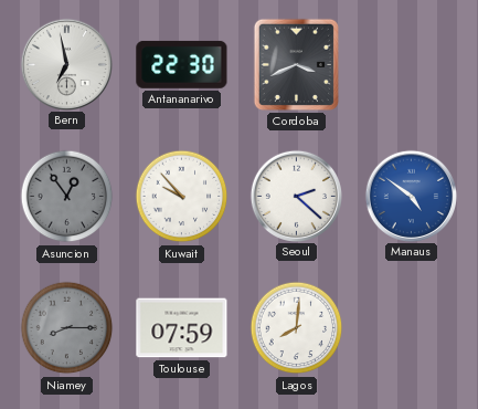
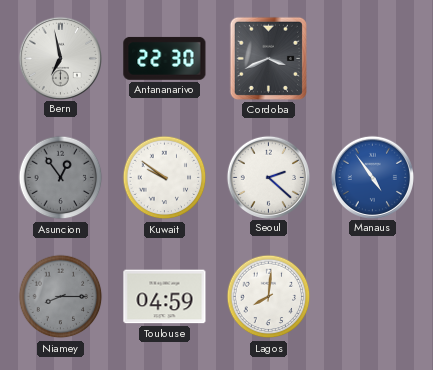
Kuwait: 9:53 -> 9:51
Manaus: 4:51 -> 4:54
Toulouse: 07:59 -> 04:59
